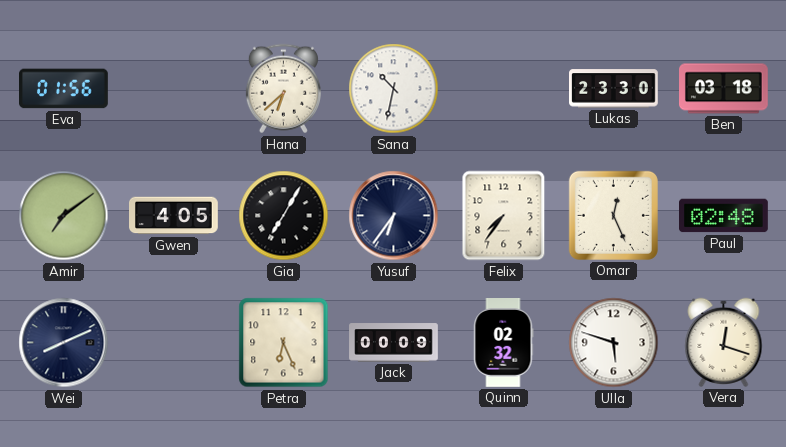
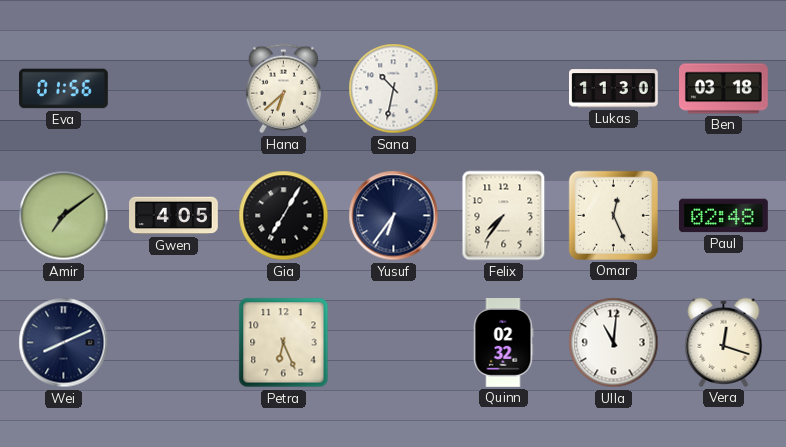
Lukas: 23:30 -> 11:30
Jack: 00:09 -> none
Ulla: 5:48 -> 11:01
